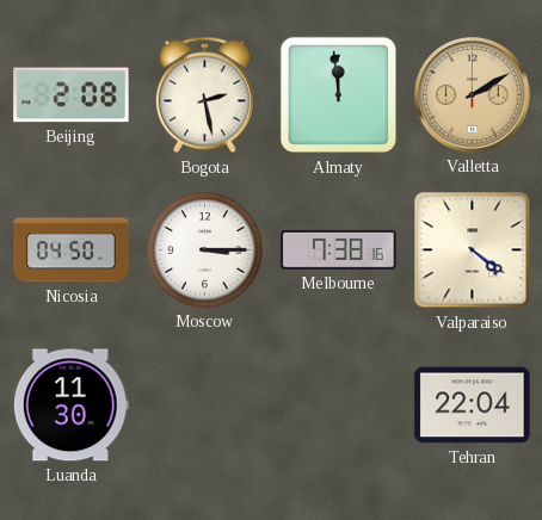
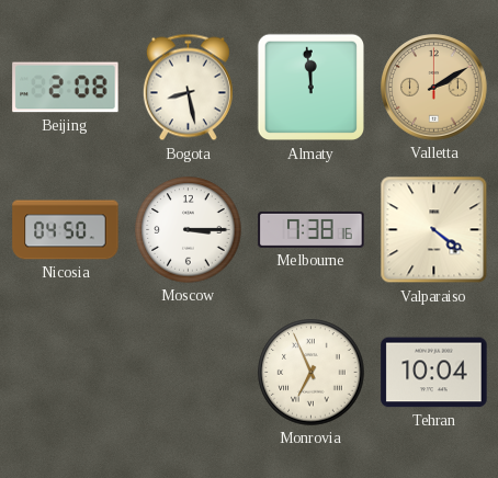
Bogota: 2:28 -> 8:28
Luanda: 11:30 -> none
Monrovia: none -> 6:56
Tehran: 22:04 -> 10:04
